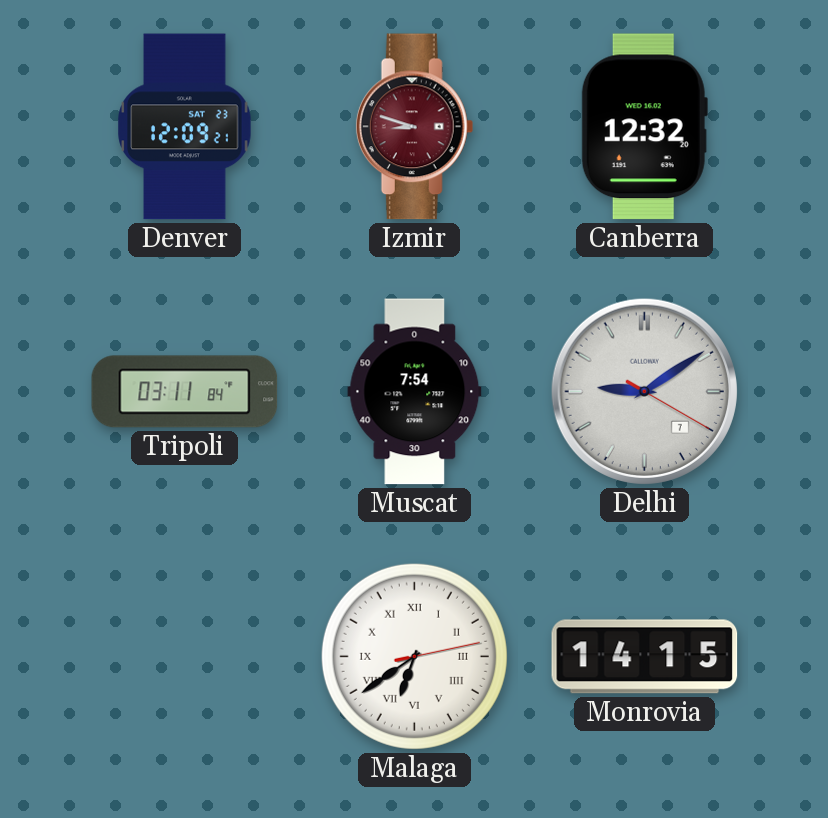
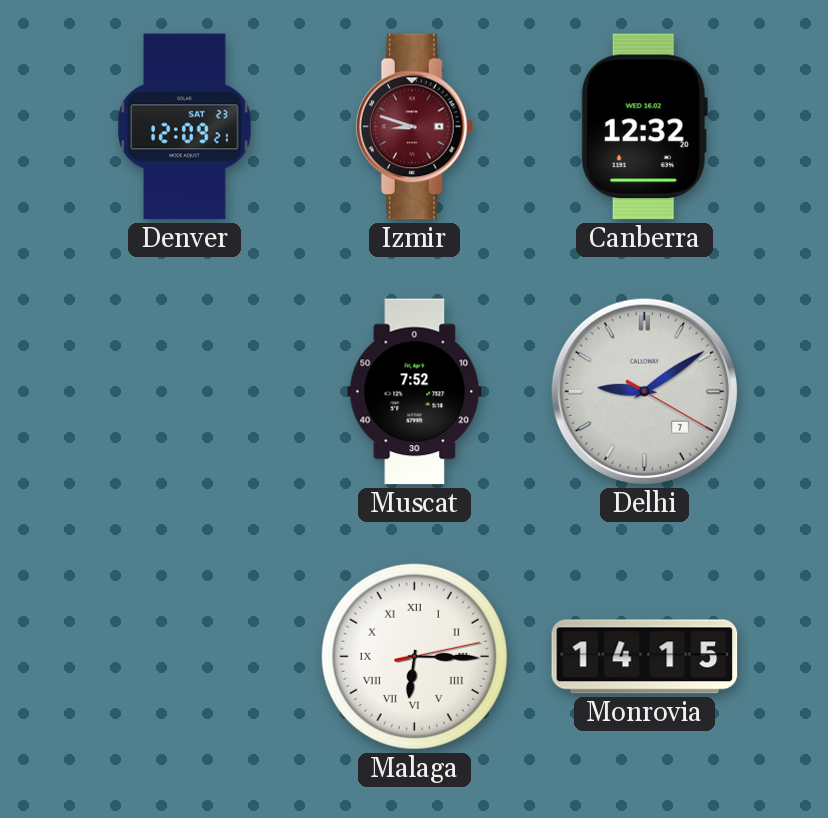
Tripoli: 03:11 -> none
Muscat: 7:54 -> 7:52
Malaga: 6:39 -> 6:15
